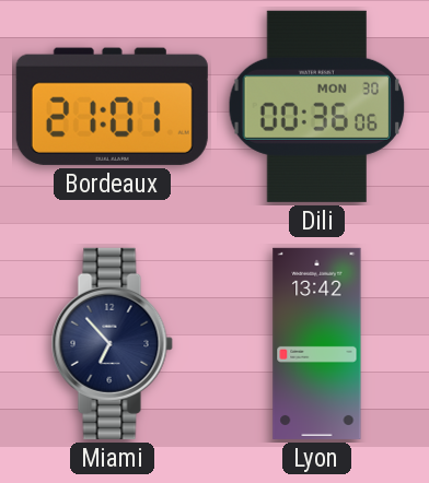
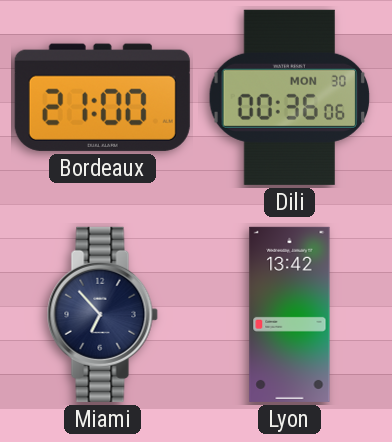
Bordeaux: 21:01 -> 21:00
